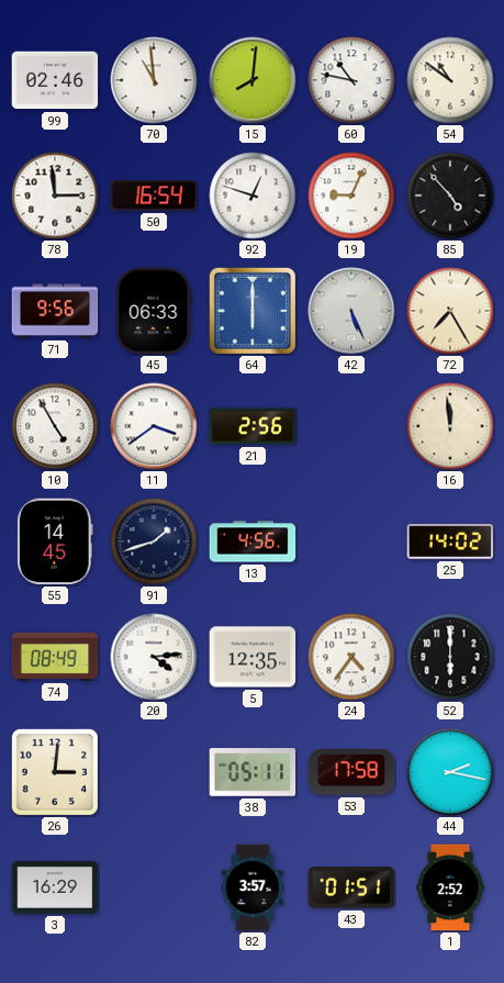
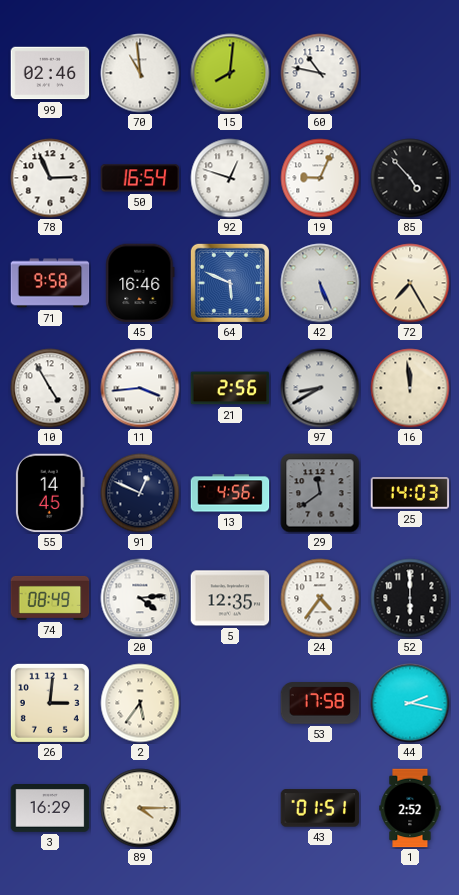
54: 10:51 -> none
78: 2:59 -> 2:56
71: 9:56 -> 9:58
45: 06:33 -> 16:46
64: 6:00 -> 5:49
11: 3:39 -> 3:44
97: none -> 8:40
91: 1:42 -> 12:49
29: none -> 11:39
25: 14:02 -> 14:03
2: none -> 5:36
38: 05:11 -> none
89: none -> 4:15
82: 3:57 -> none
